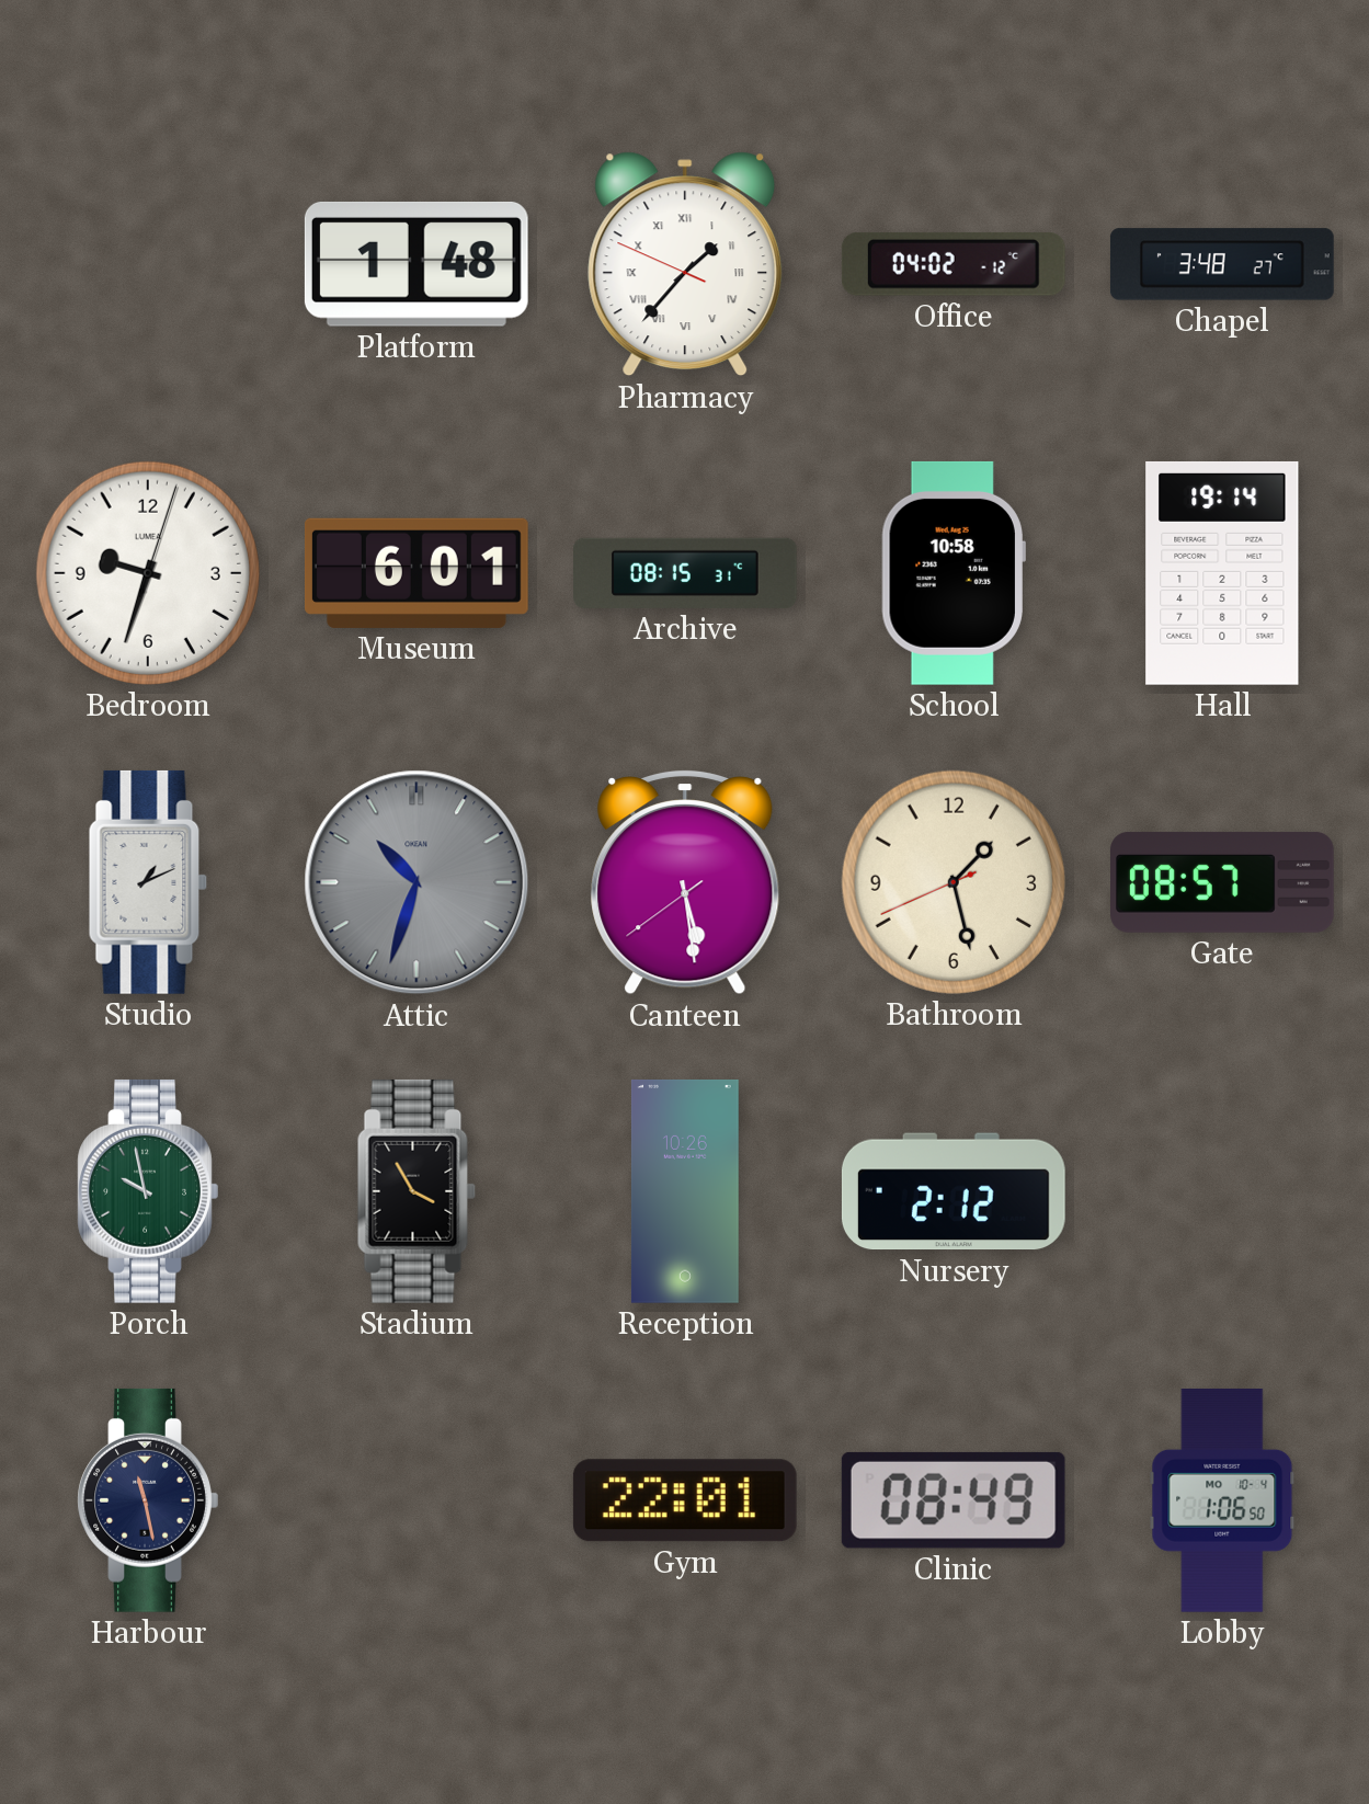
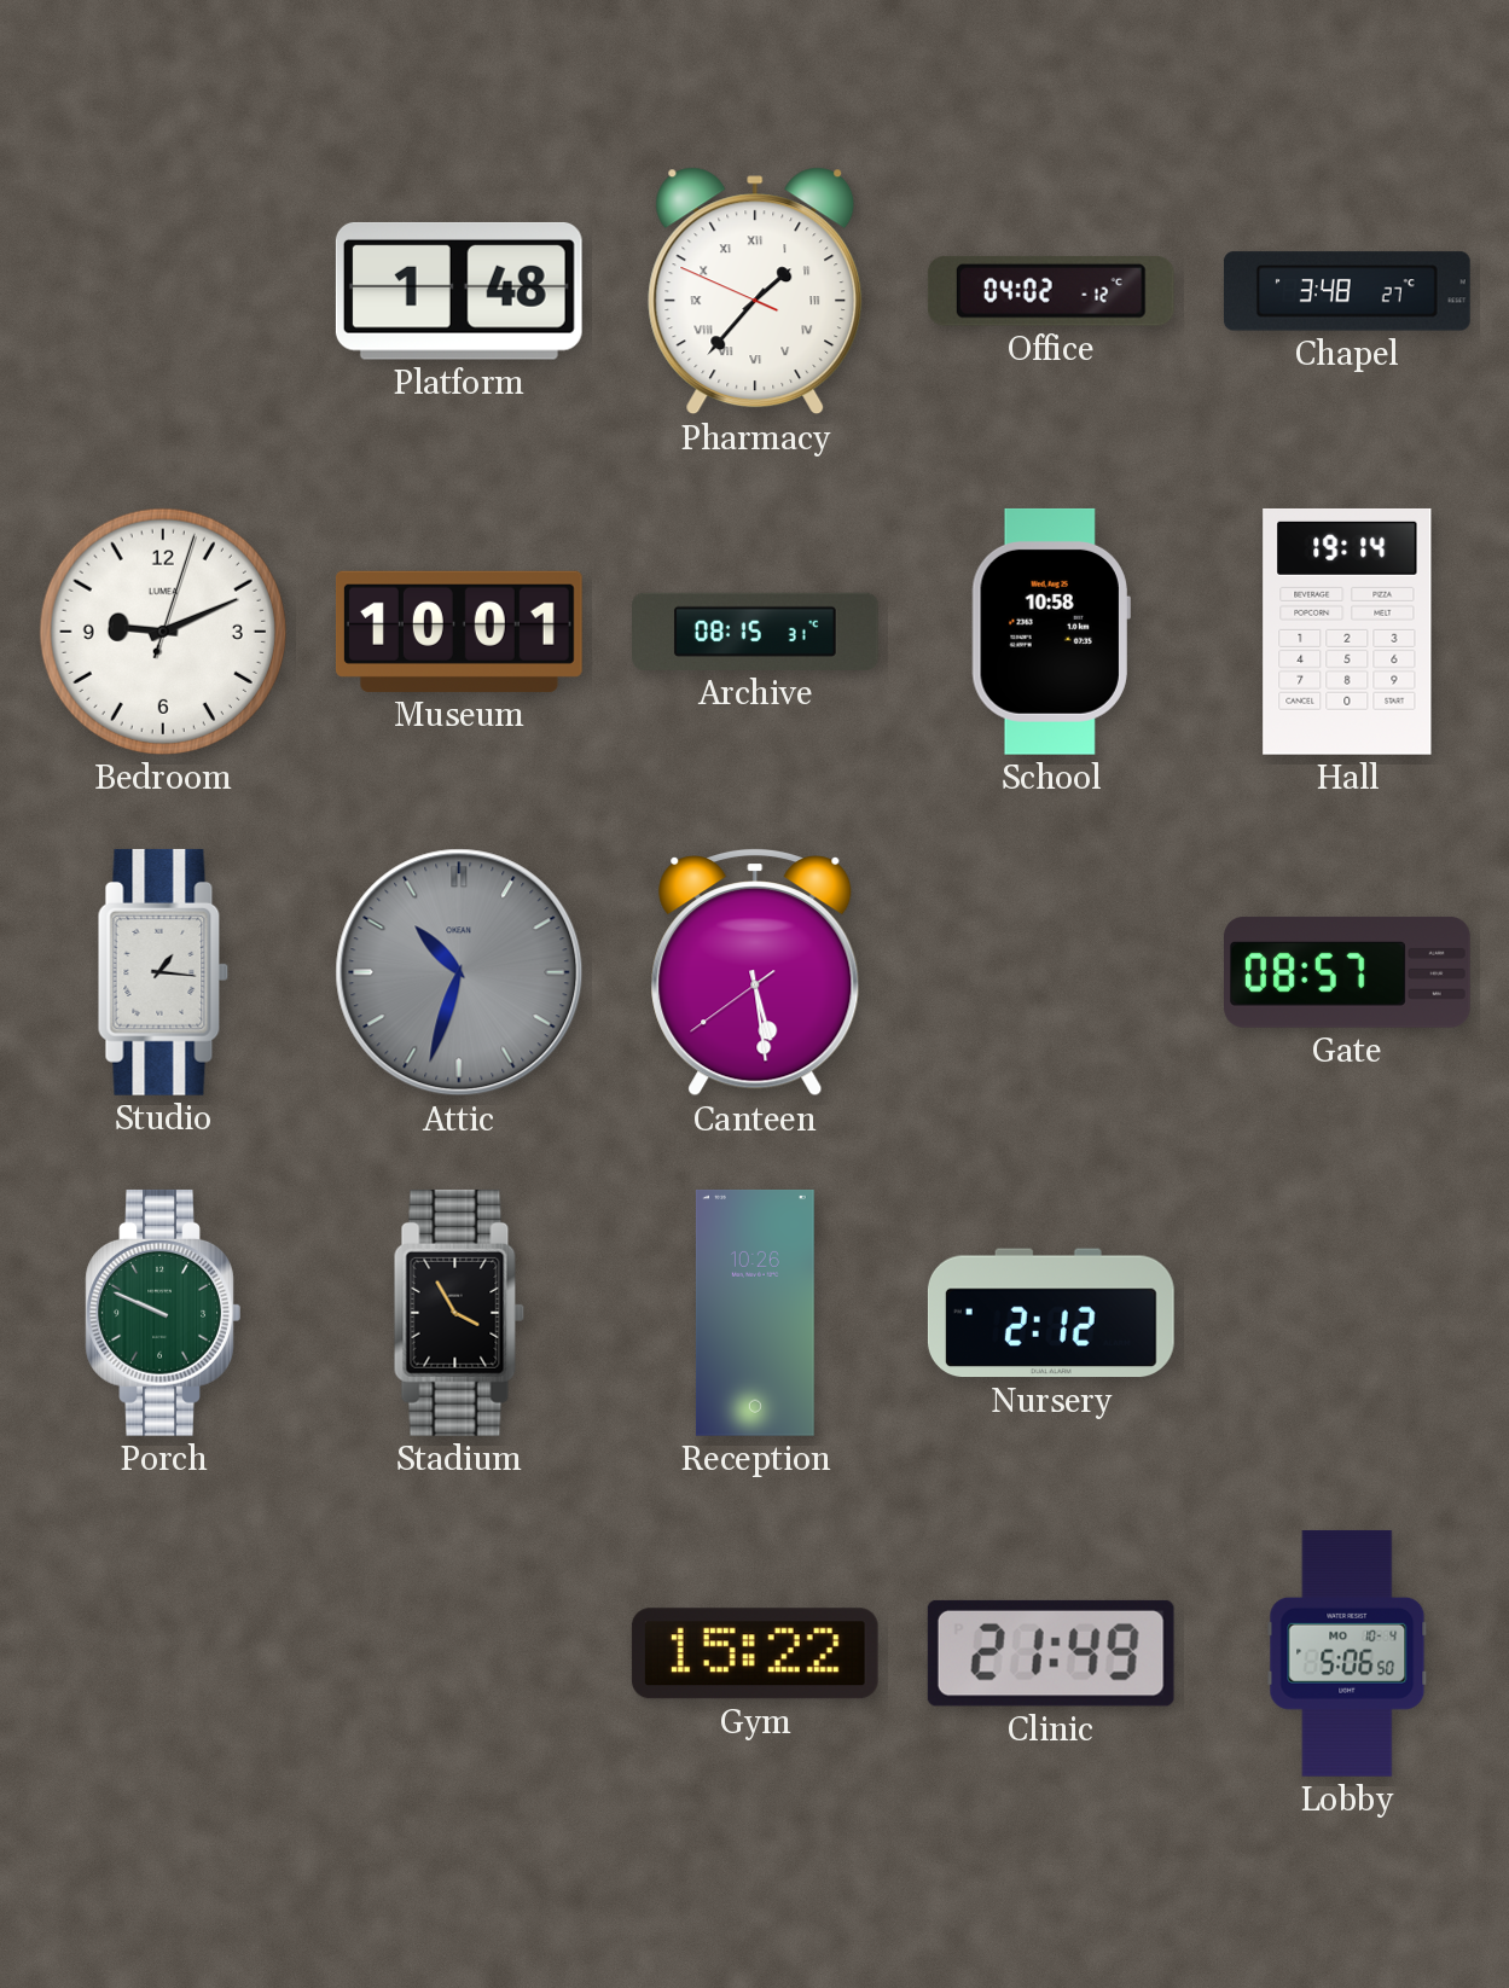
Bedroom: 9:33 -> 9:11
Museum: 6:01 -> 10:01
Studio: 1:11 -> 1:16
Bathroom: 1:27 -> none
Porch: 9:58 -> 9:49
Harbour: 11:28 -> none
Gym: 22:01 -> 15:22
Clinic: 08:49 -> 21:49
Lobby: 1:06 -> 5:06
